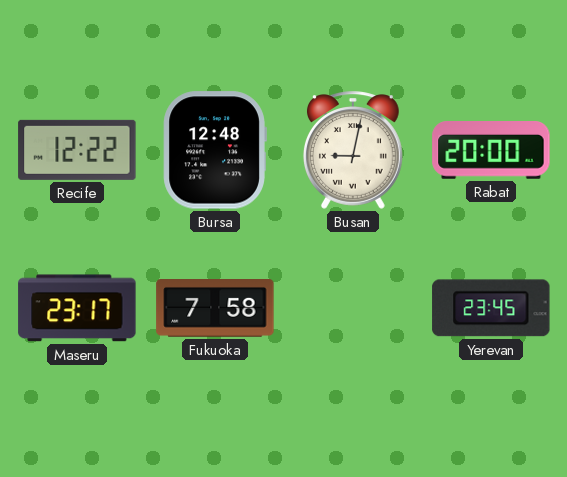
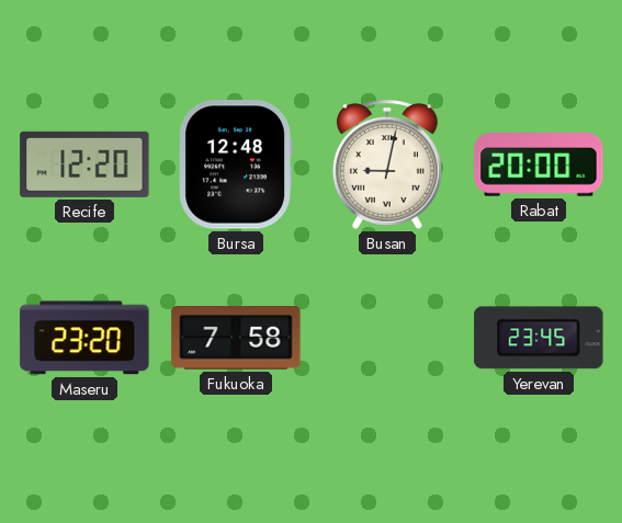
Recife: 12:22 -> 12:20
Maseru: 23:17 -> 23:20
